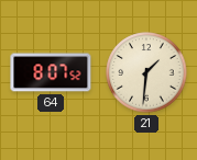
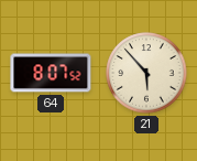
21: 1:31 -> 5:53
